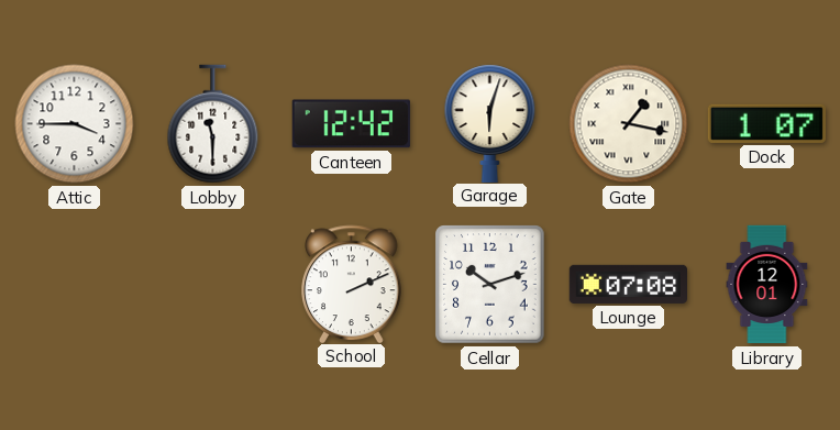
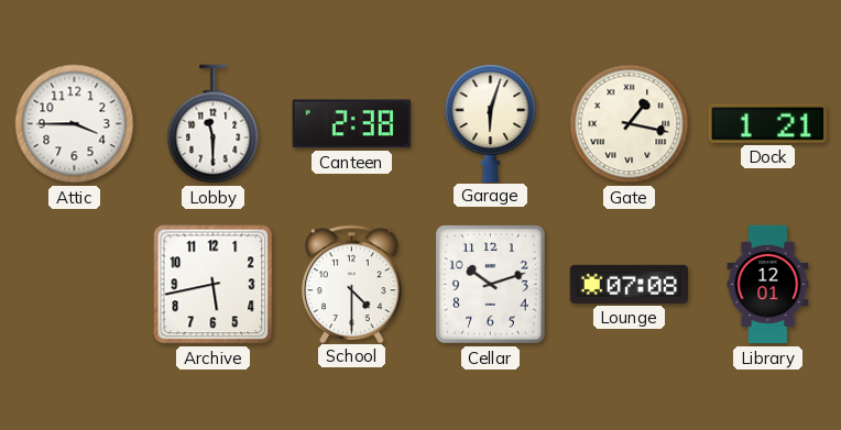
Canteen: 12:42 -> 2:38
Dock: 1:07 -> 1:21
Archive: none -> 5:43
School: 2:11 -> 4:30
